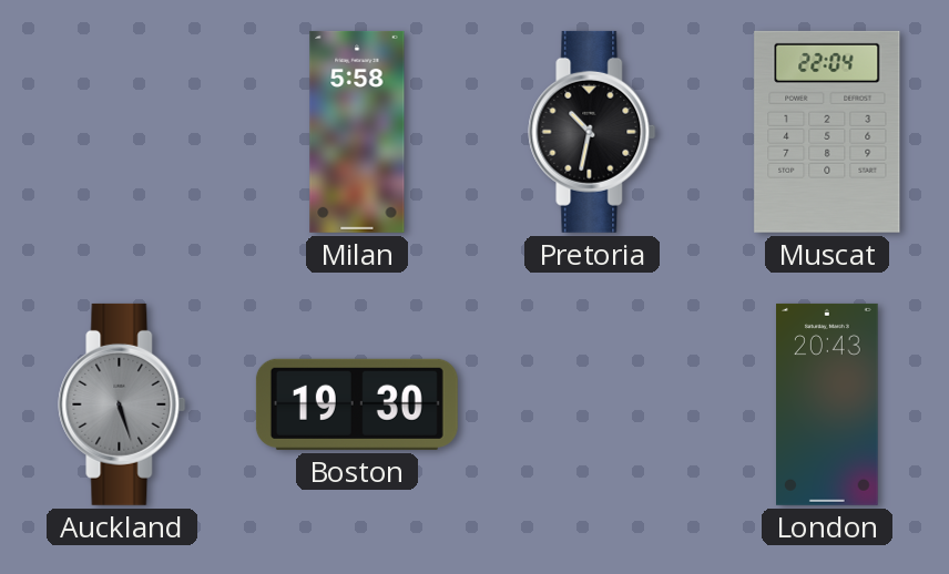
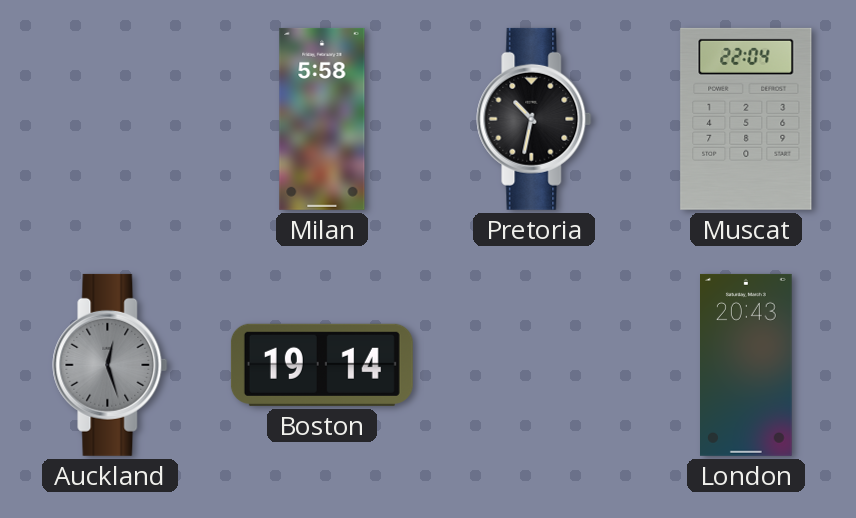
Auckland: 5:27 -> 12:27
Boston: 19:30 -> 19:14
